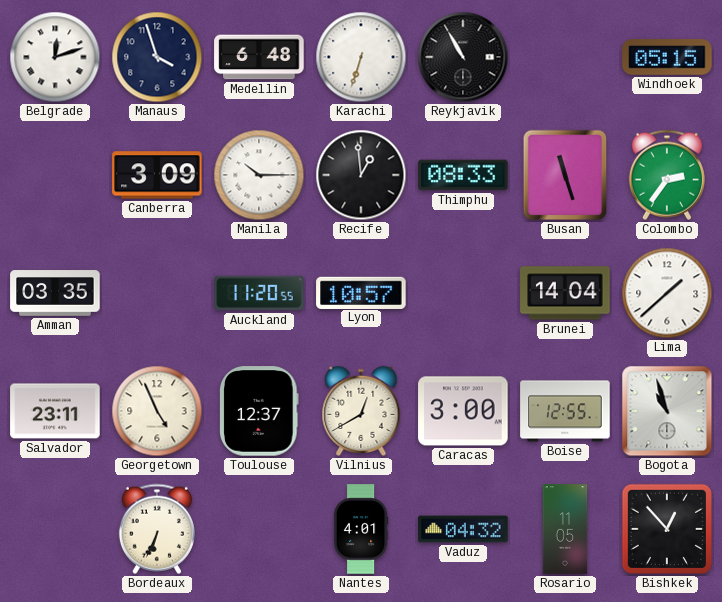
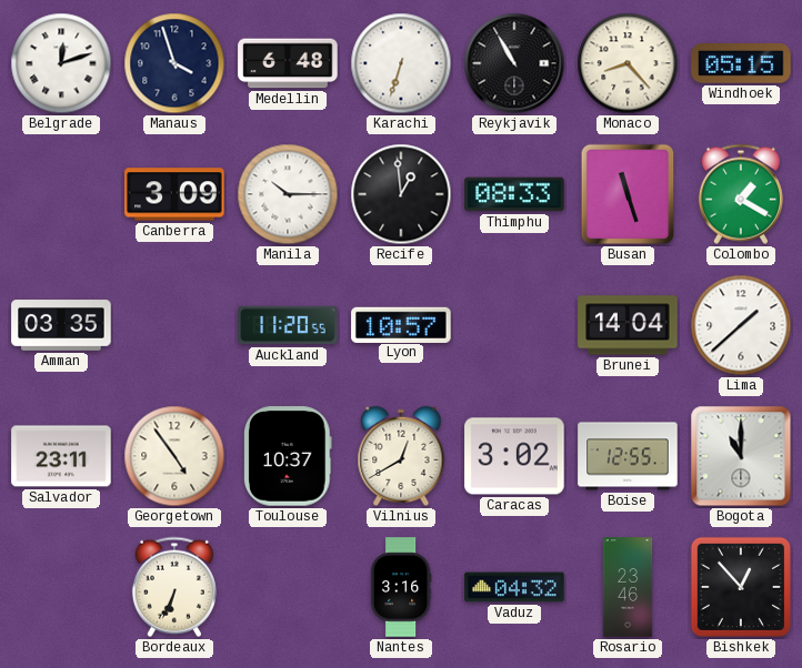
Monaco: none -> 8:23
Colombo: 2:36 -> 1:20
Georgetown: 4:56 -> 4:54
Toulouse: 12:37 -> 10:37
Caracas: 3:00 -> 3:02
Bogota: 10:57 -> 11:00
Nantes: 4:01 -> 3:16
Rosario: 11:05 -> 23:46
